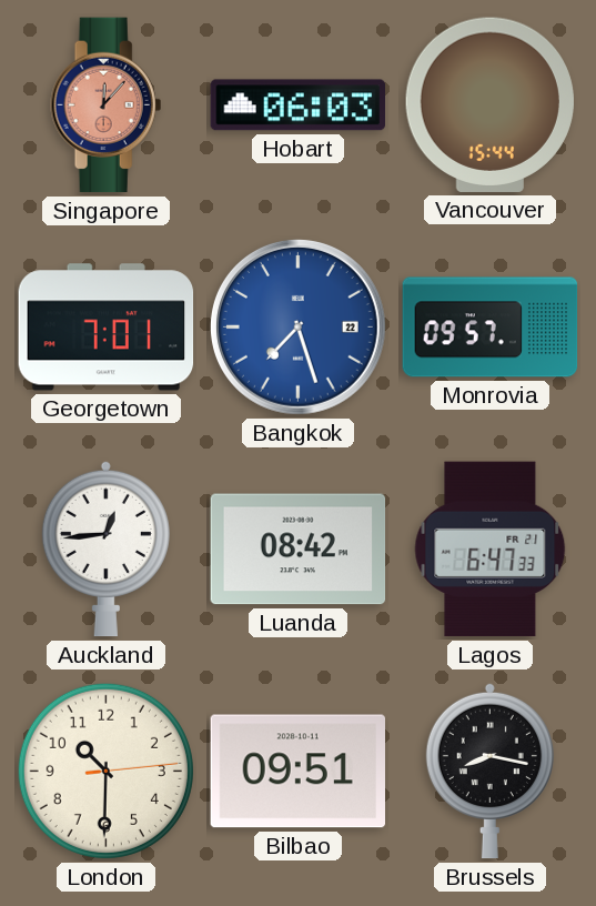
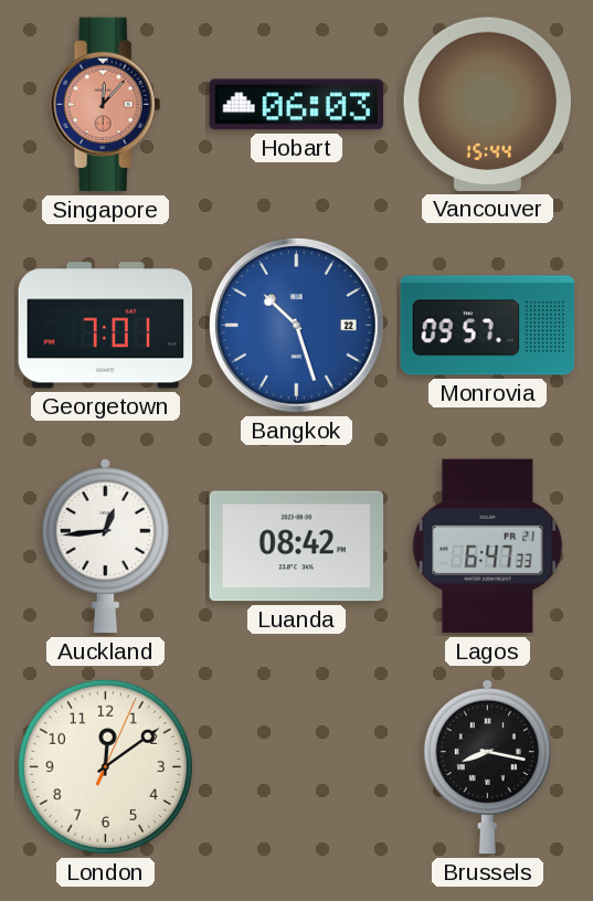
Bangkok: 7:27 -> 10:27
London: 10:30 -> 12:09
Bilbao: 09:51 -> none
